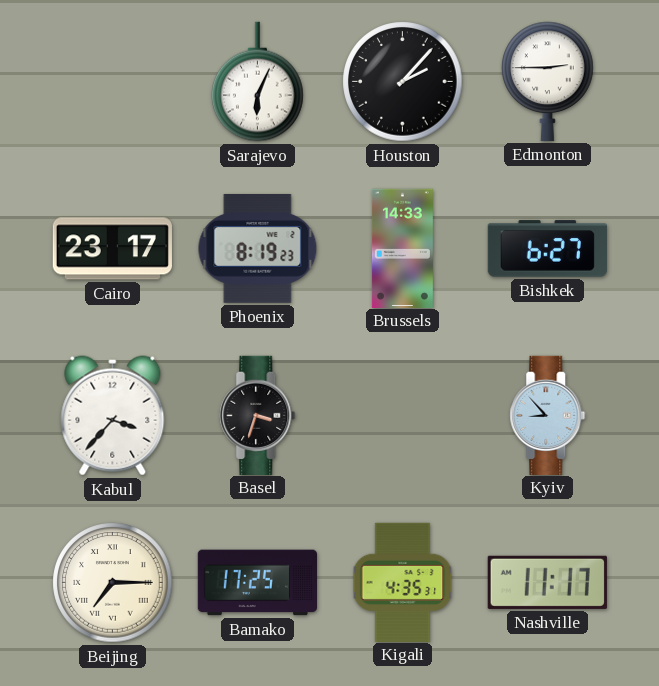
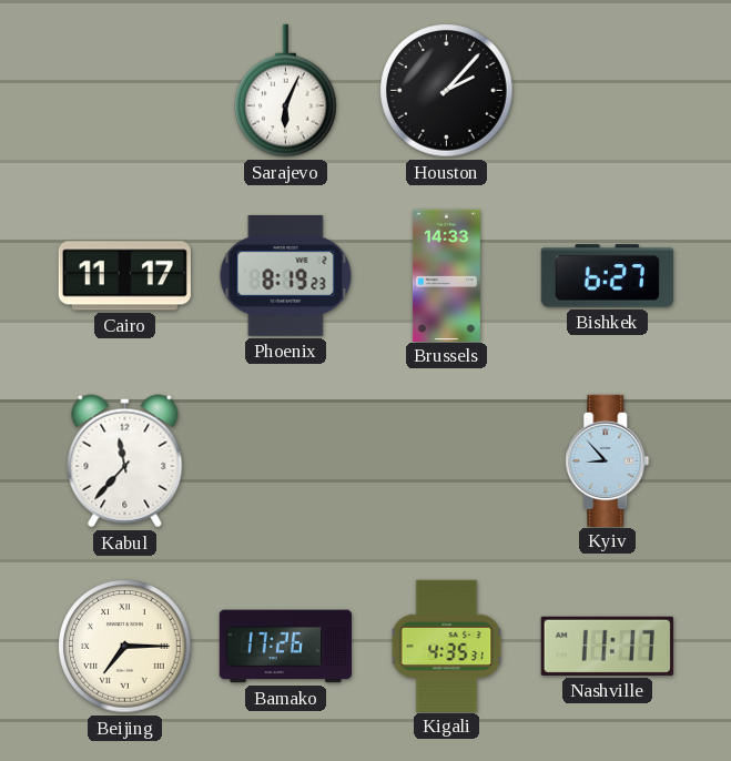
Edmonton: 2:45 -> none
Cairo: 23:17 -> 11:17
Kabul: 3:37 -> 11:37
Basel: 3:33 -> none
Bamako: 17:25 -> 17:26
